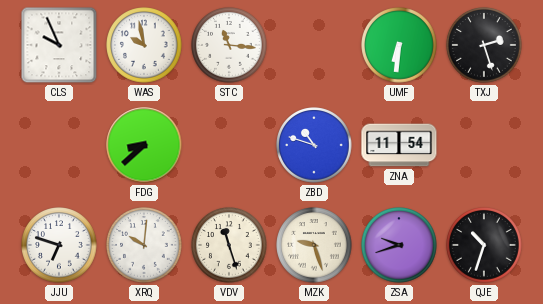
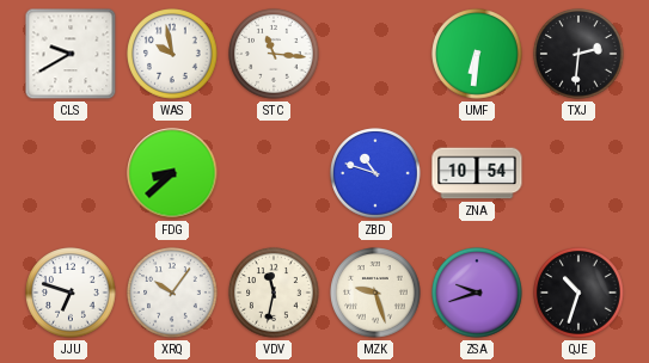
CLS: 9:56 -> 9:40
TXJ: 2:27 -> 2:31
ZNA: 11:54 -> 10:54
XRQ: 10:01 -> 10:06
VDV: 11:27 -> 11:32
